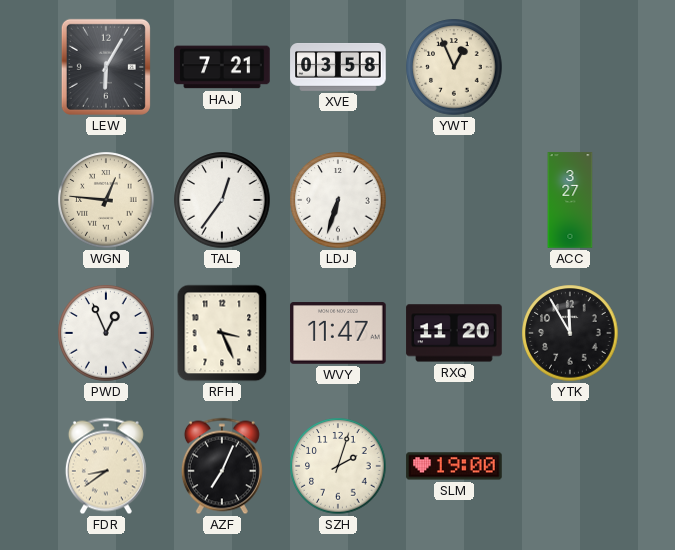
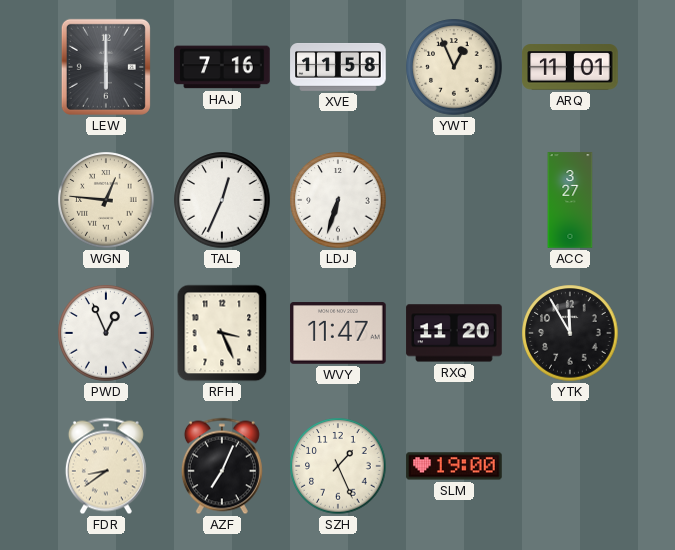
LEW: 6:05 -> 6:00
HAJ: 7:21 -> 7:16
XVE: 03:58 -> 11:58
ARQ: none -> 11:01
TAL: 12:36 -> 12:34
SZH: 2:03 -> 1:26
